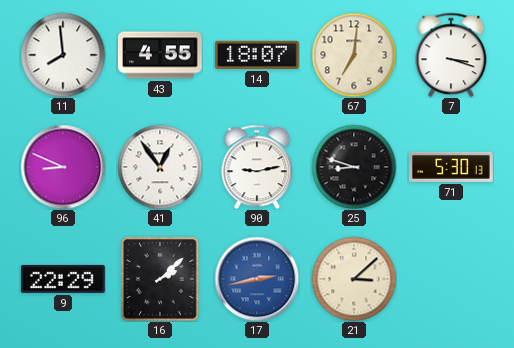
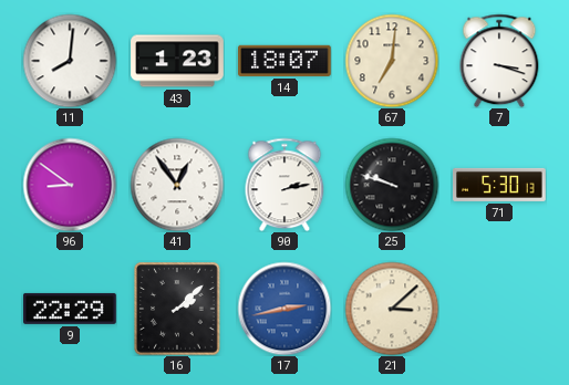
11: 7:59 -> 8:01
43: 4:55 -> 1:23
96: 8:49 -> 8:51
90: 9:13 -> 2:13
25: 8:48 -> 9:48
